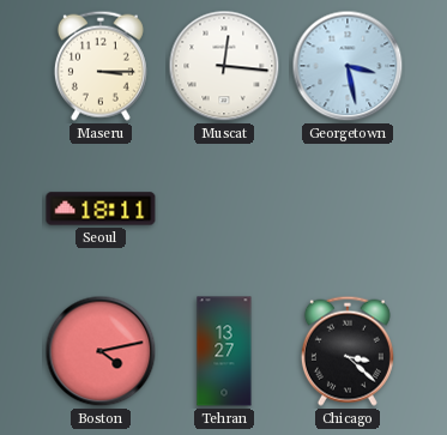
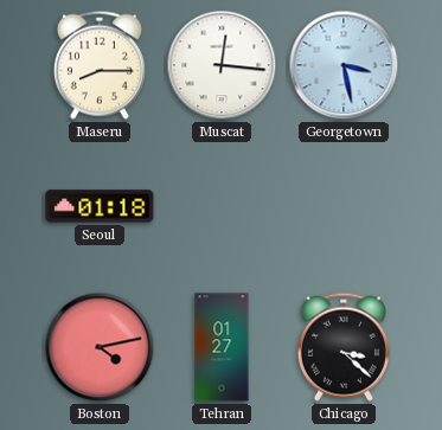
Maseru: 3:15 -> 8:15
Seoul: 18:11 -> 01:18
Tehran: 13:27 -> 01:27
